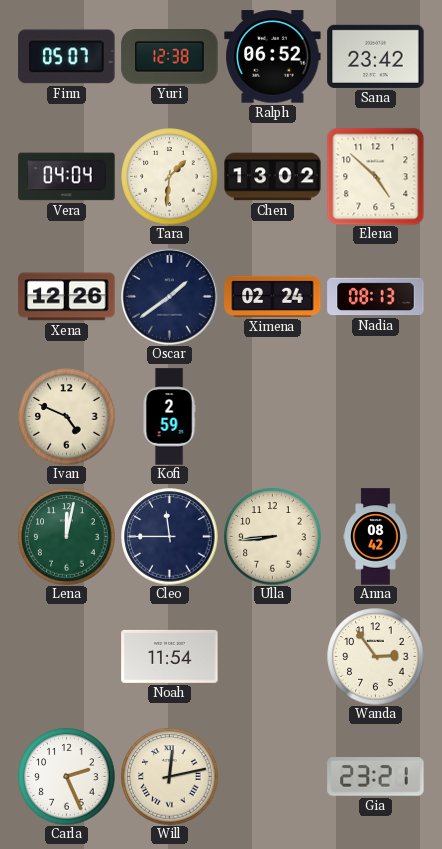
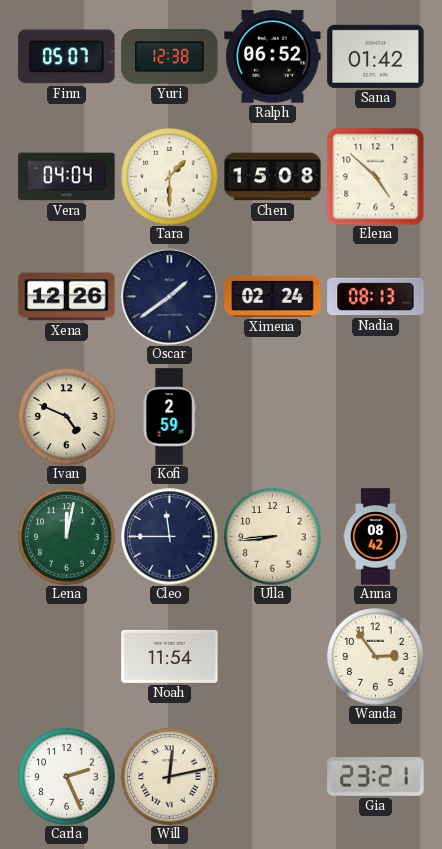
Sana: 23:42 -> 01:42
Tara: 1:31 -> 1:30
Chen: 13:02 -> 15:08
